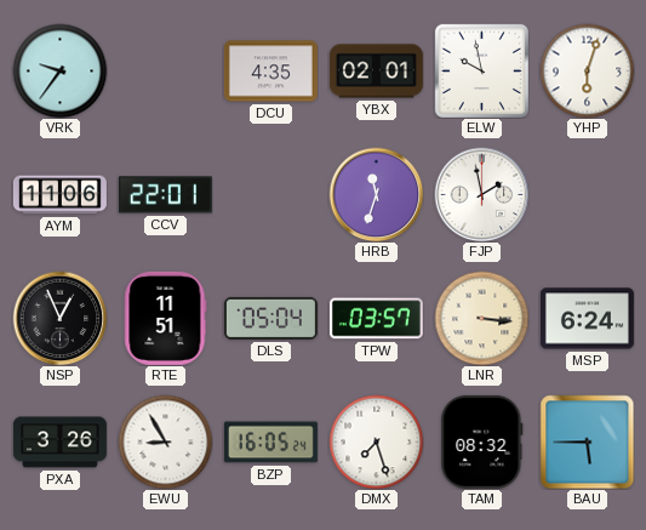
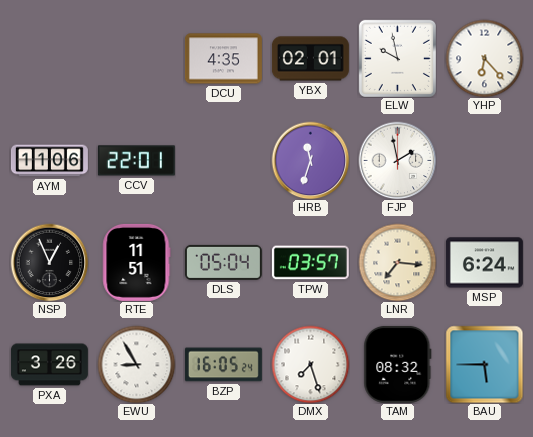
VRK: 9:36 -> none
YHP: 6:03 -> 6:23
LNR: 3:16 -> 7:16
